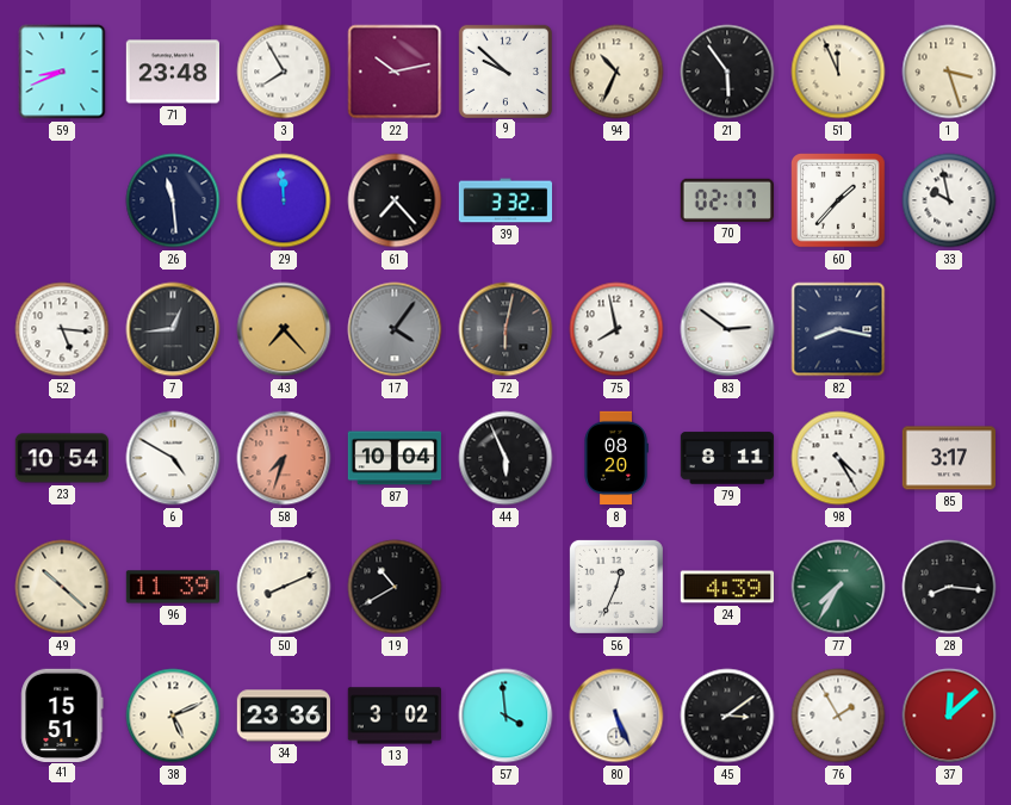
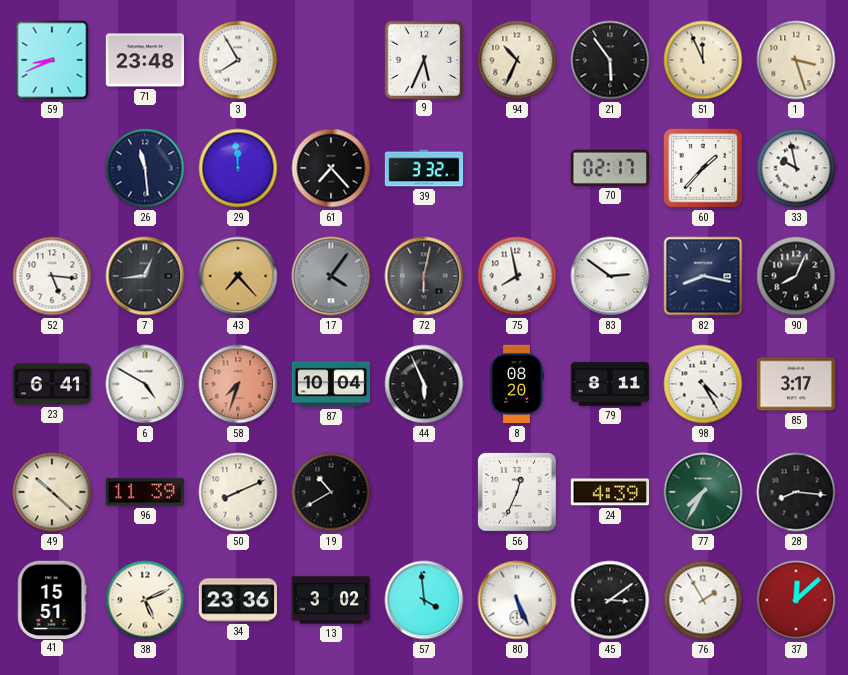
22: 10:13 -> none
9: 9:52 -> 5:34
90: none -> 8:04
23: 10:54 -> 6:41
